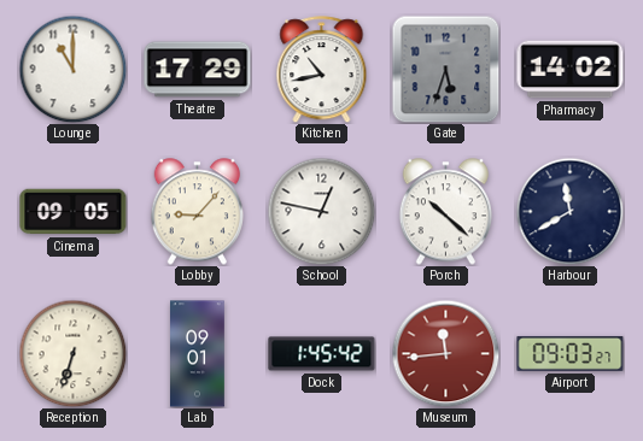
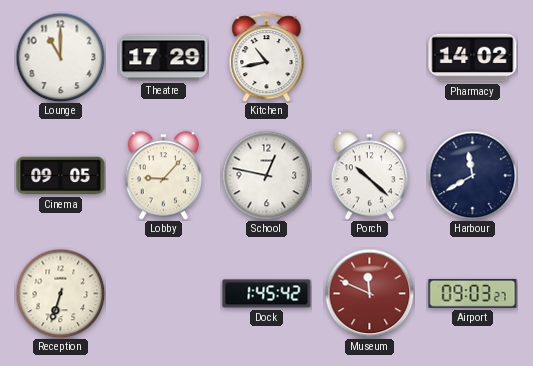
Gate: 5:33 -> none
Lab: 09:01 -> none
Museum: 11:44 -> 11:49
